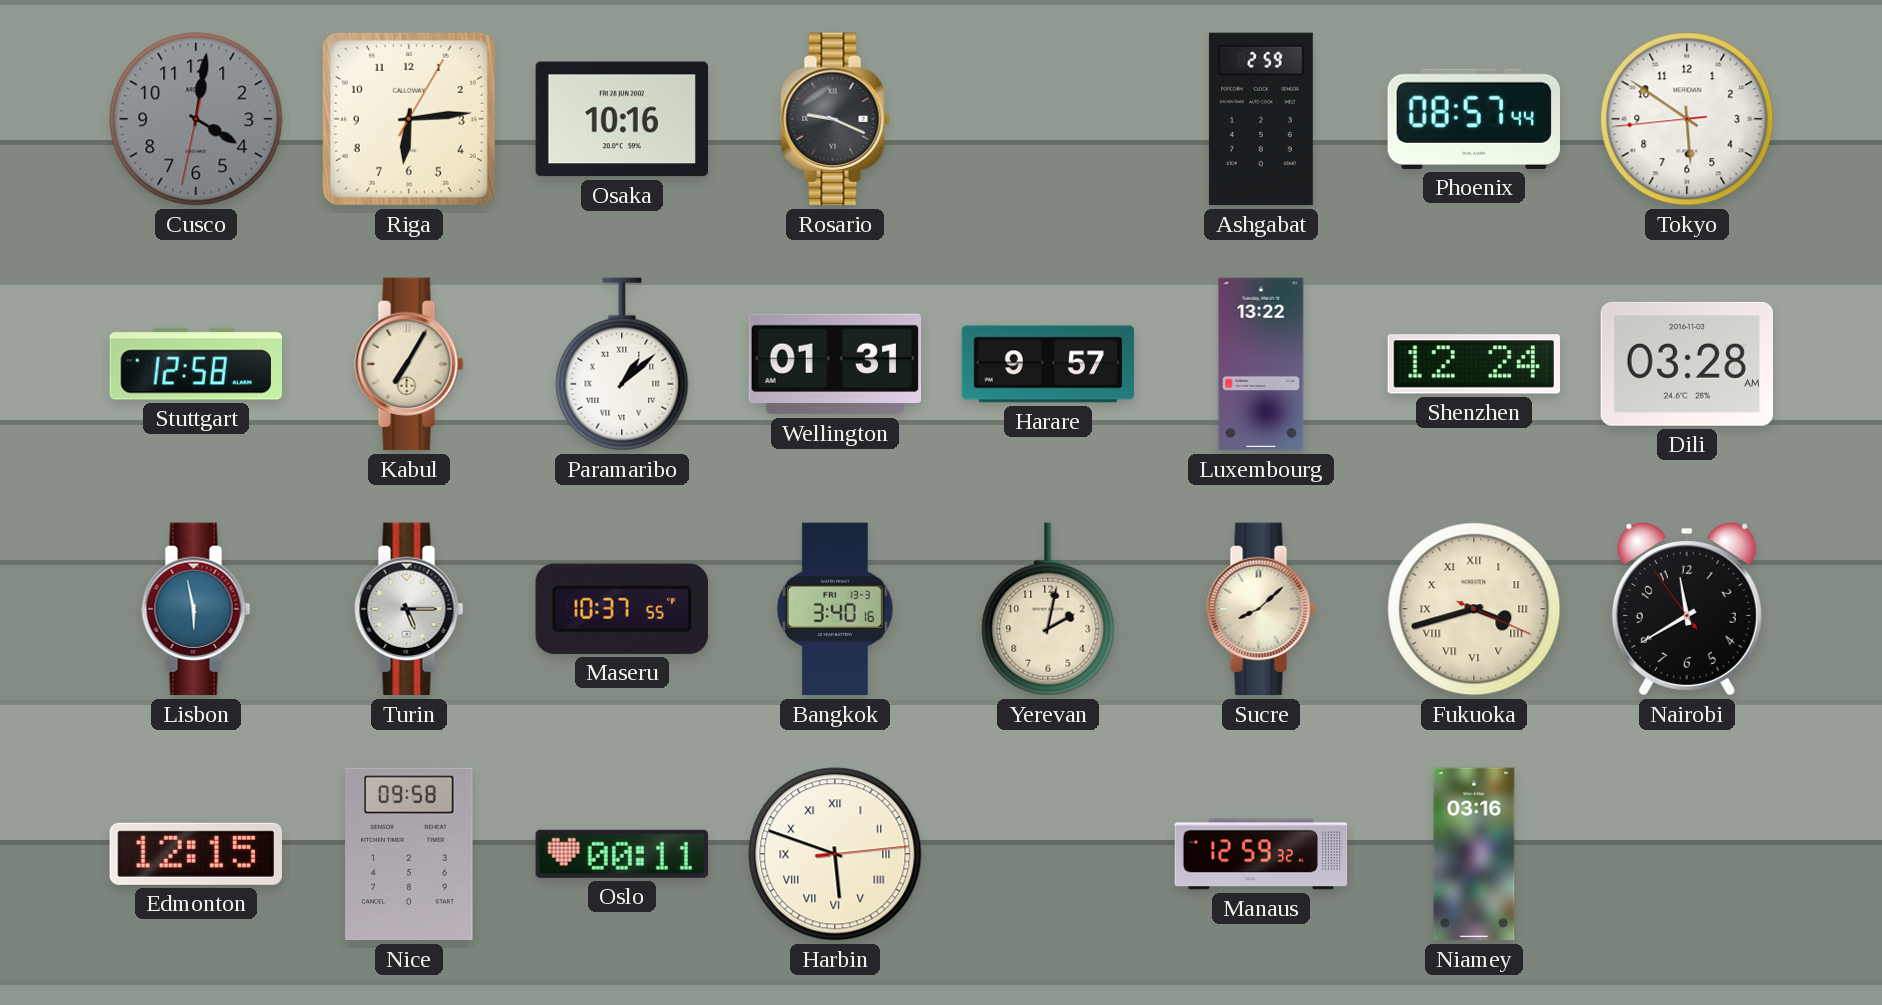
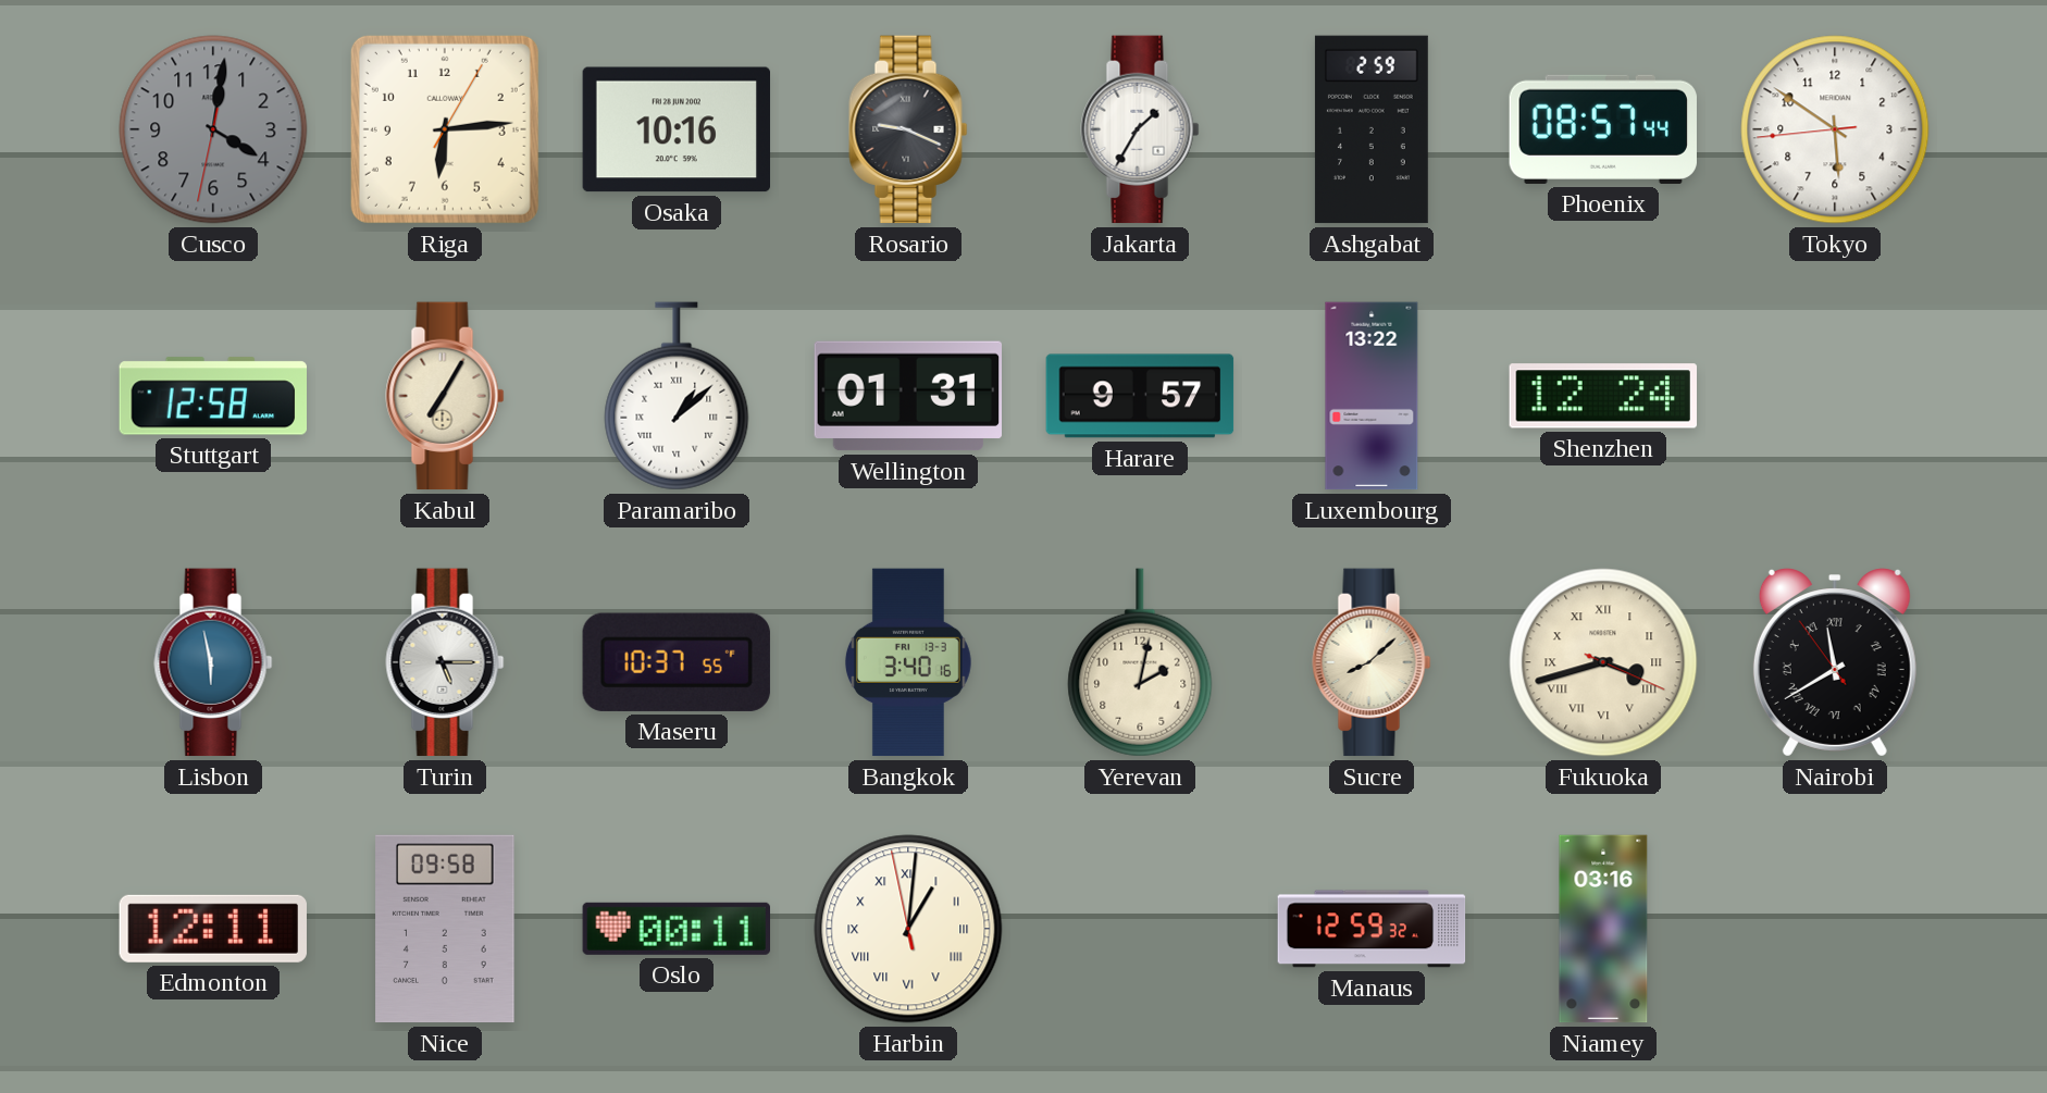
Jakarta: none -> 1:35
Dili: 03:28 -> none
Nairobi numerals: Arabic -> Roman
Edmonton: 12:15 -> 12:11
Harbin: 5:48 -> 1:00
